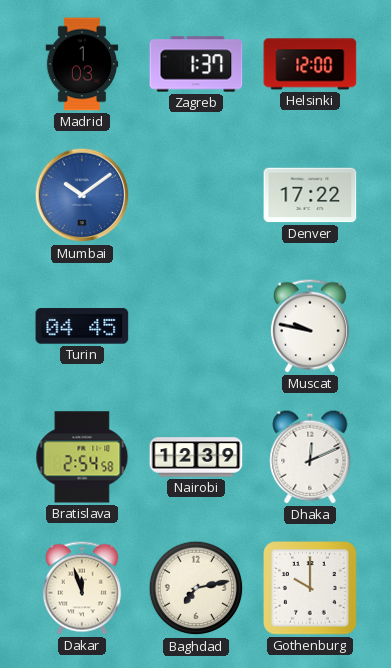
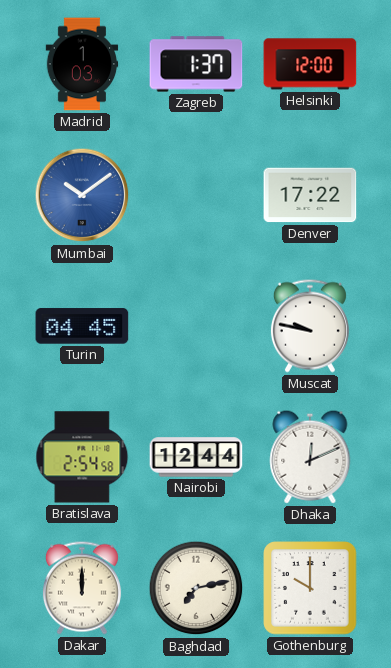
Nairobi: 12:39 -> 12:44
Dakar: 11:57 -> 12:00
